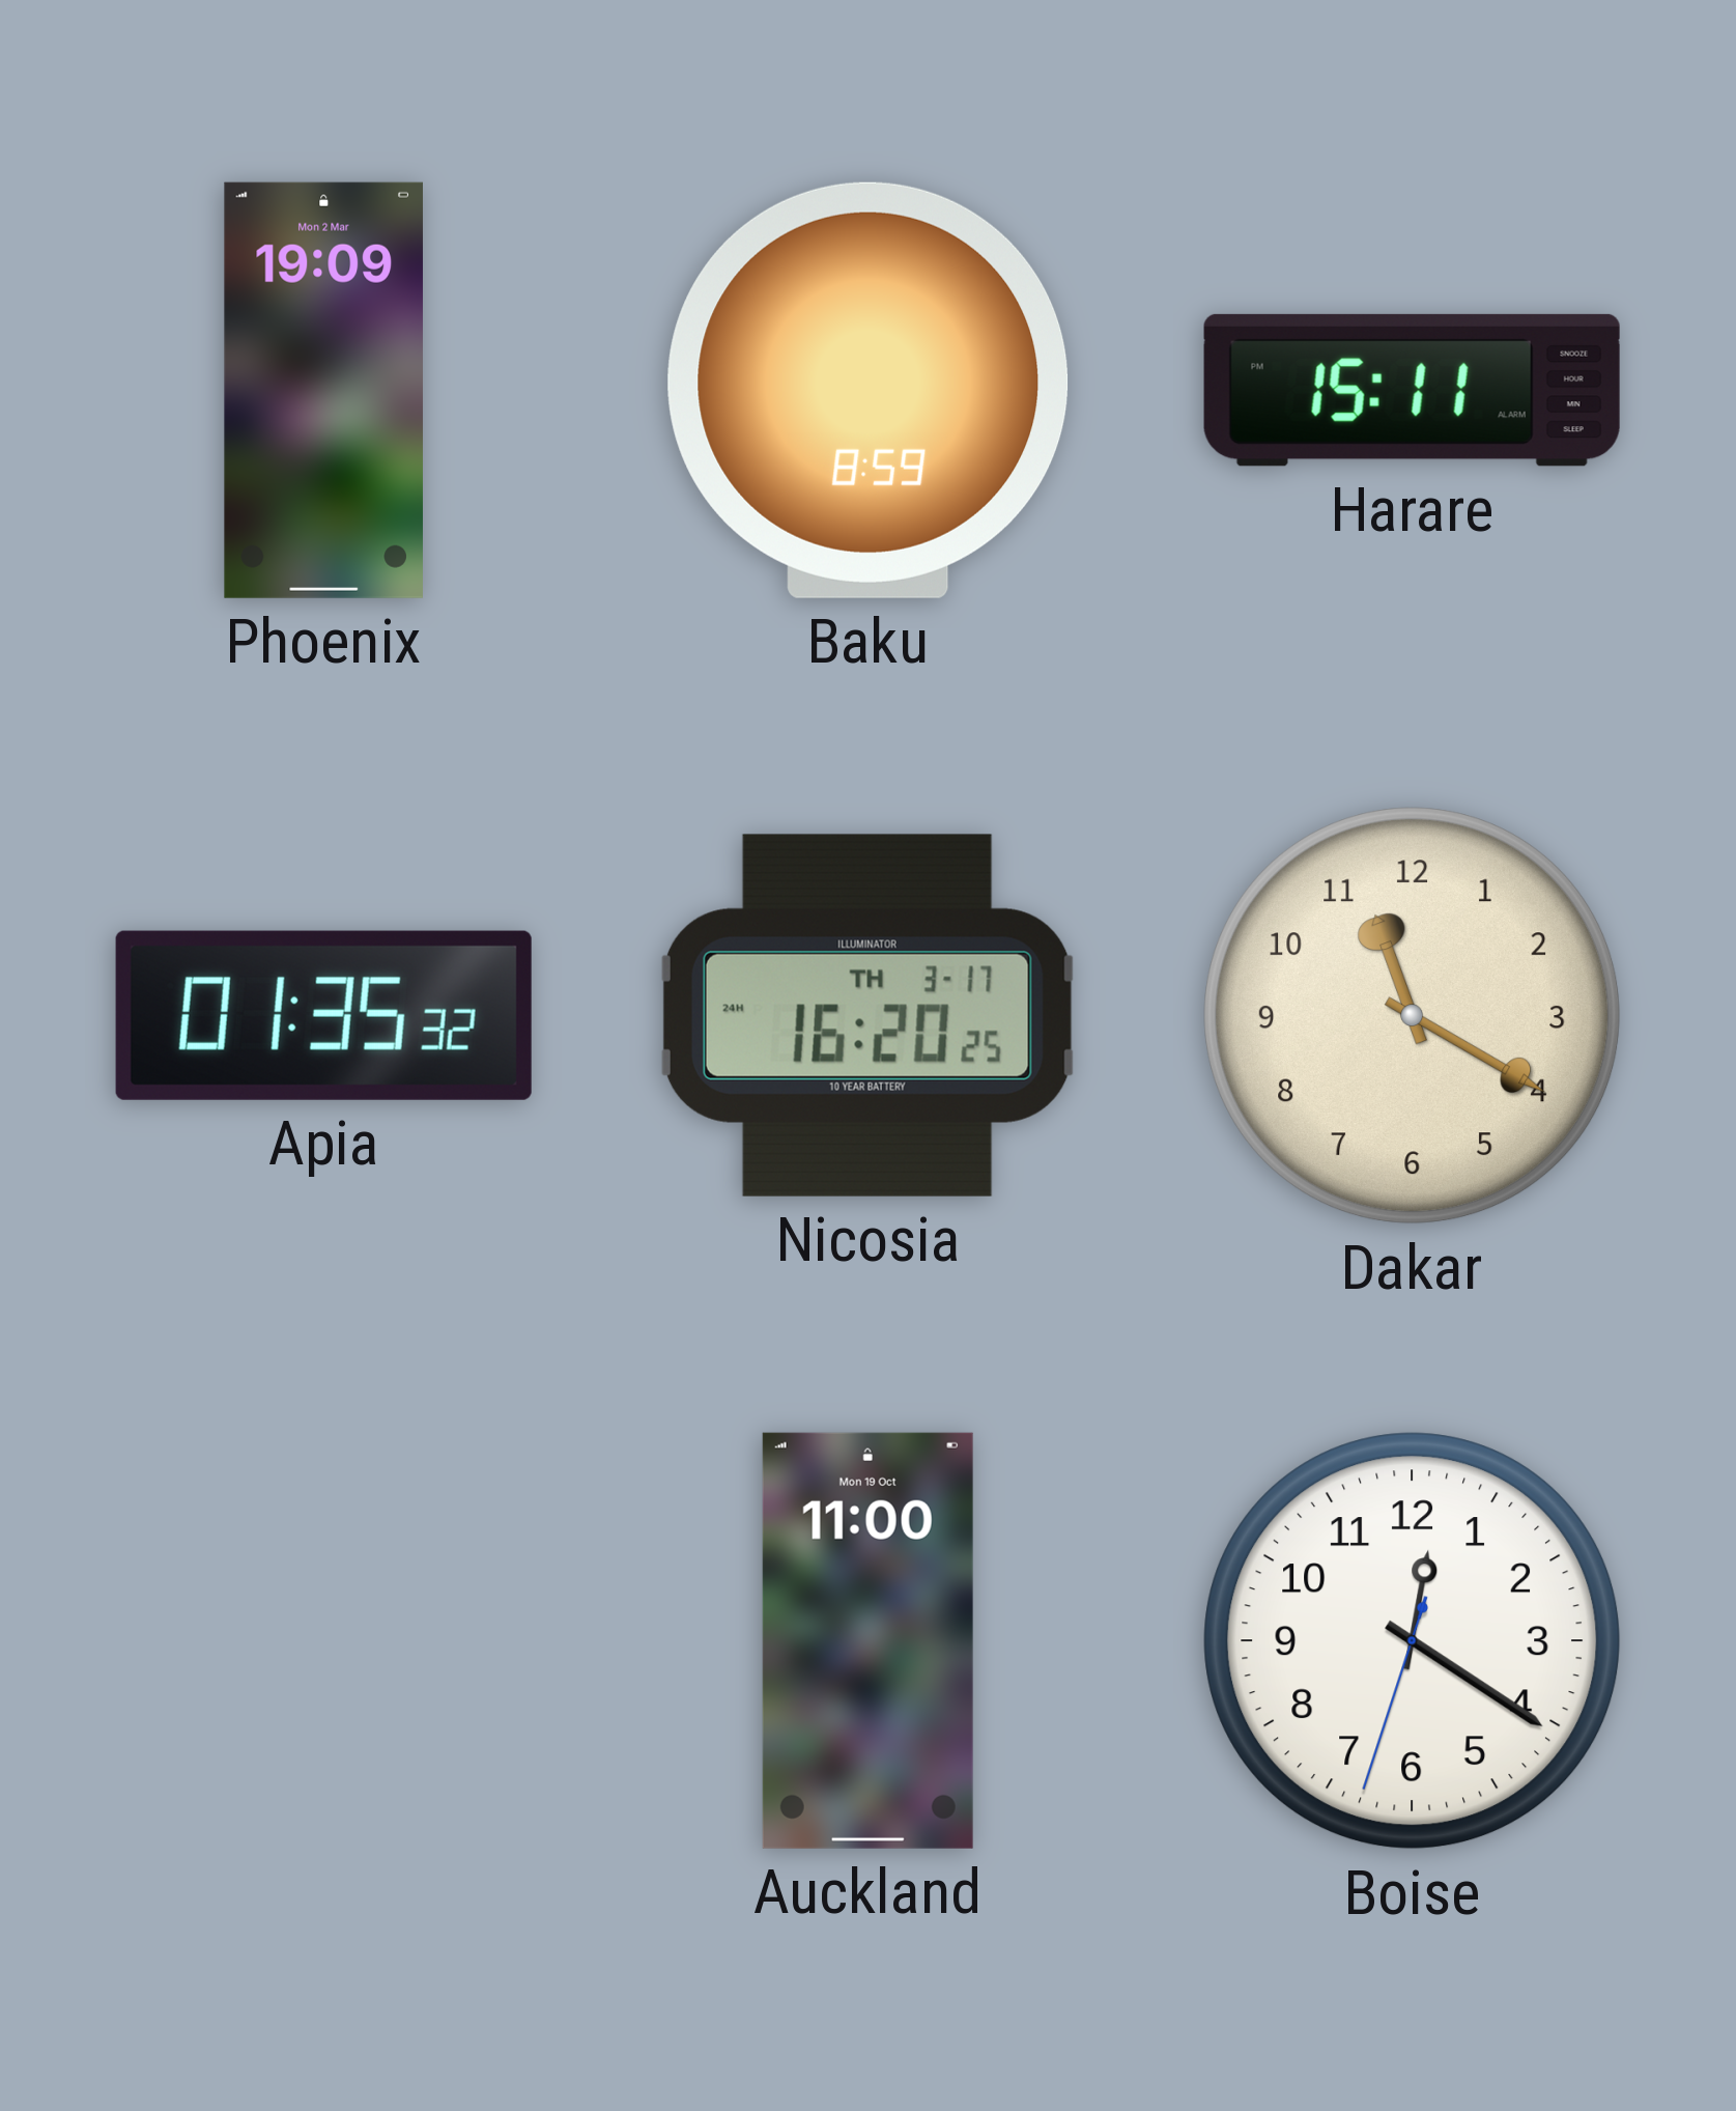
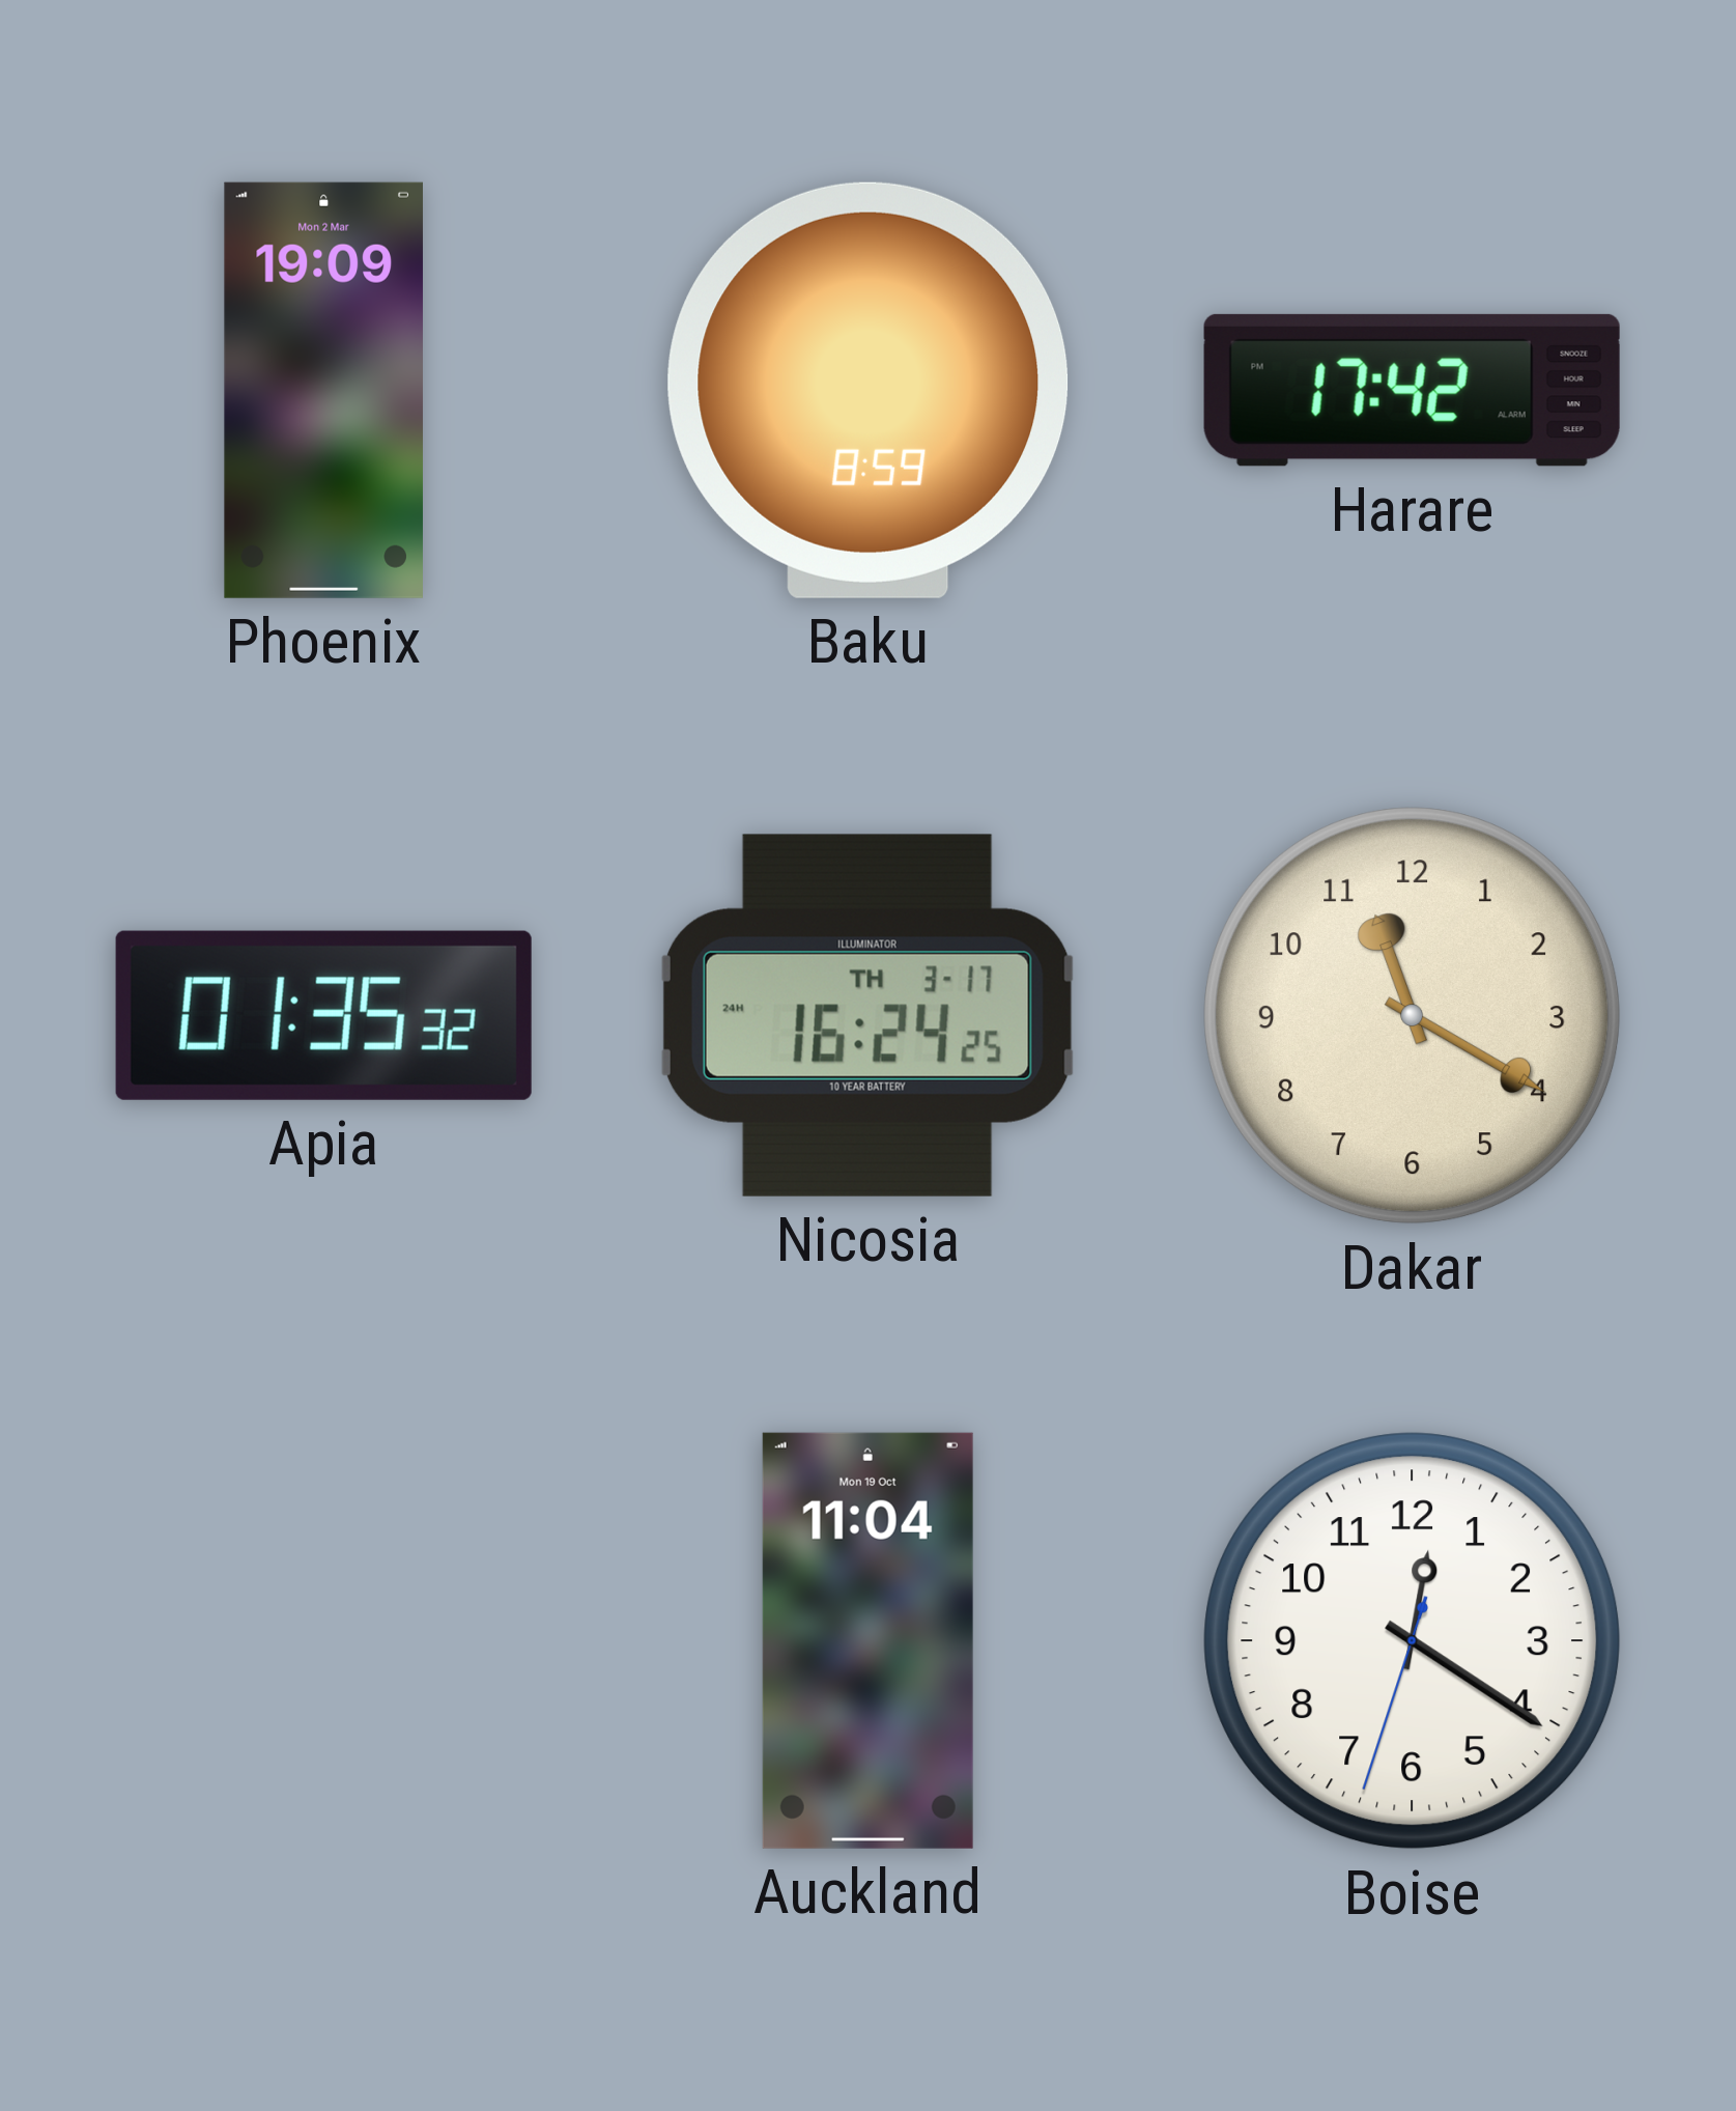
Harare: 15:11 -> 17:42
Nicosia: 16:20 -> 16:24
Auckland: 11:00 -> 11:04
